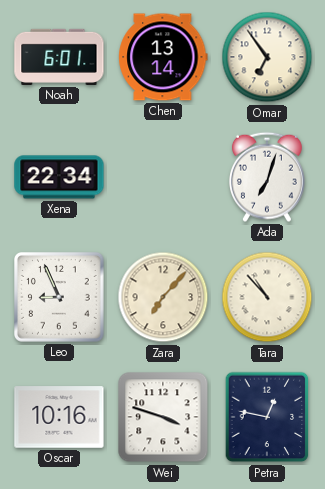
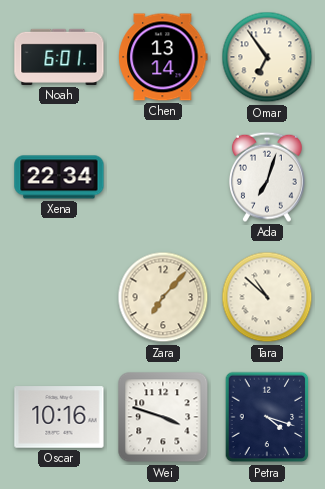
Leo: 8:56 -> none
Tara: 10:53 -> 10:52
Petra: 12:47 -> 4:18
